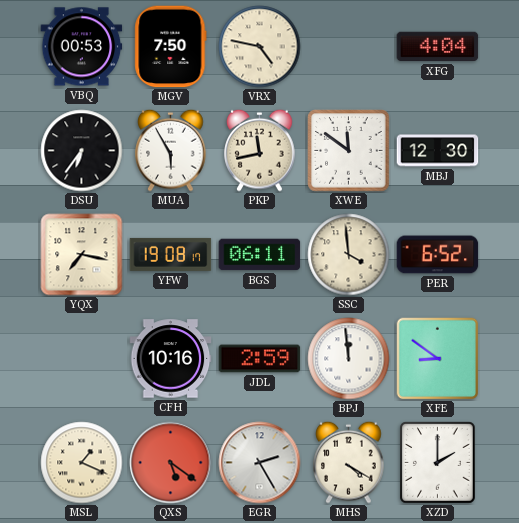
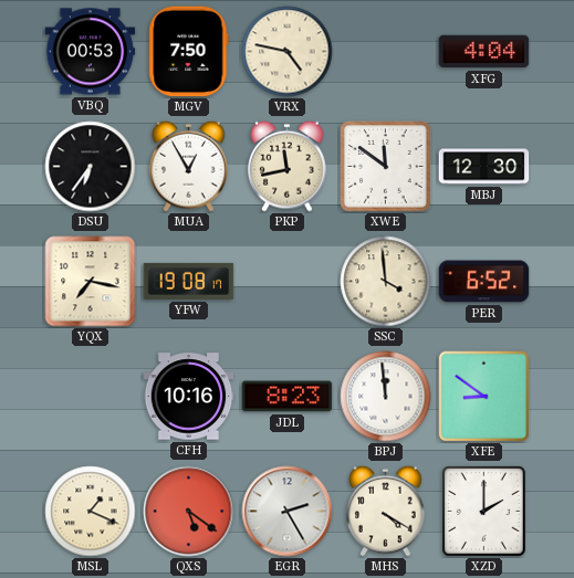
MUA: 5:55 -> 12:55
BGS: 06:11 -> none
JDL: 2:59 -> 8:23
